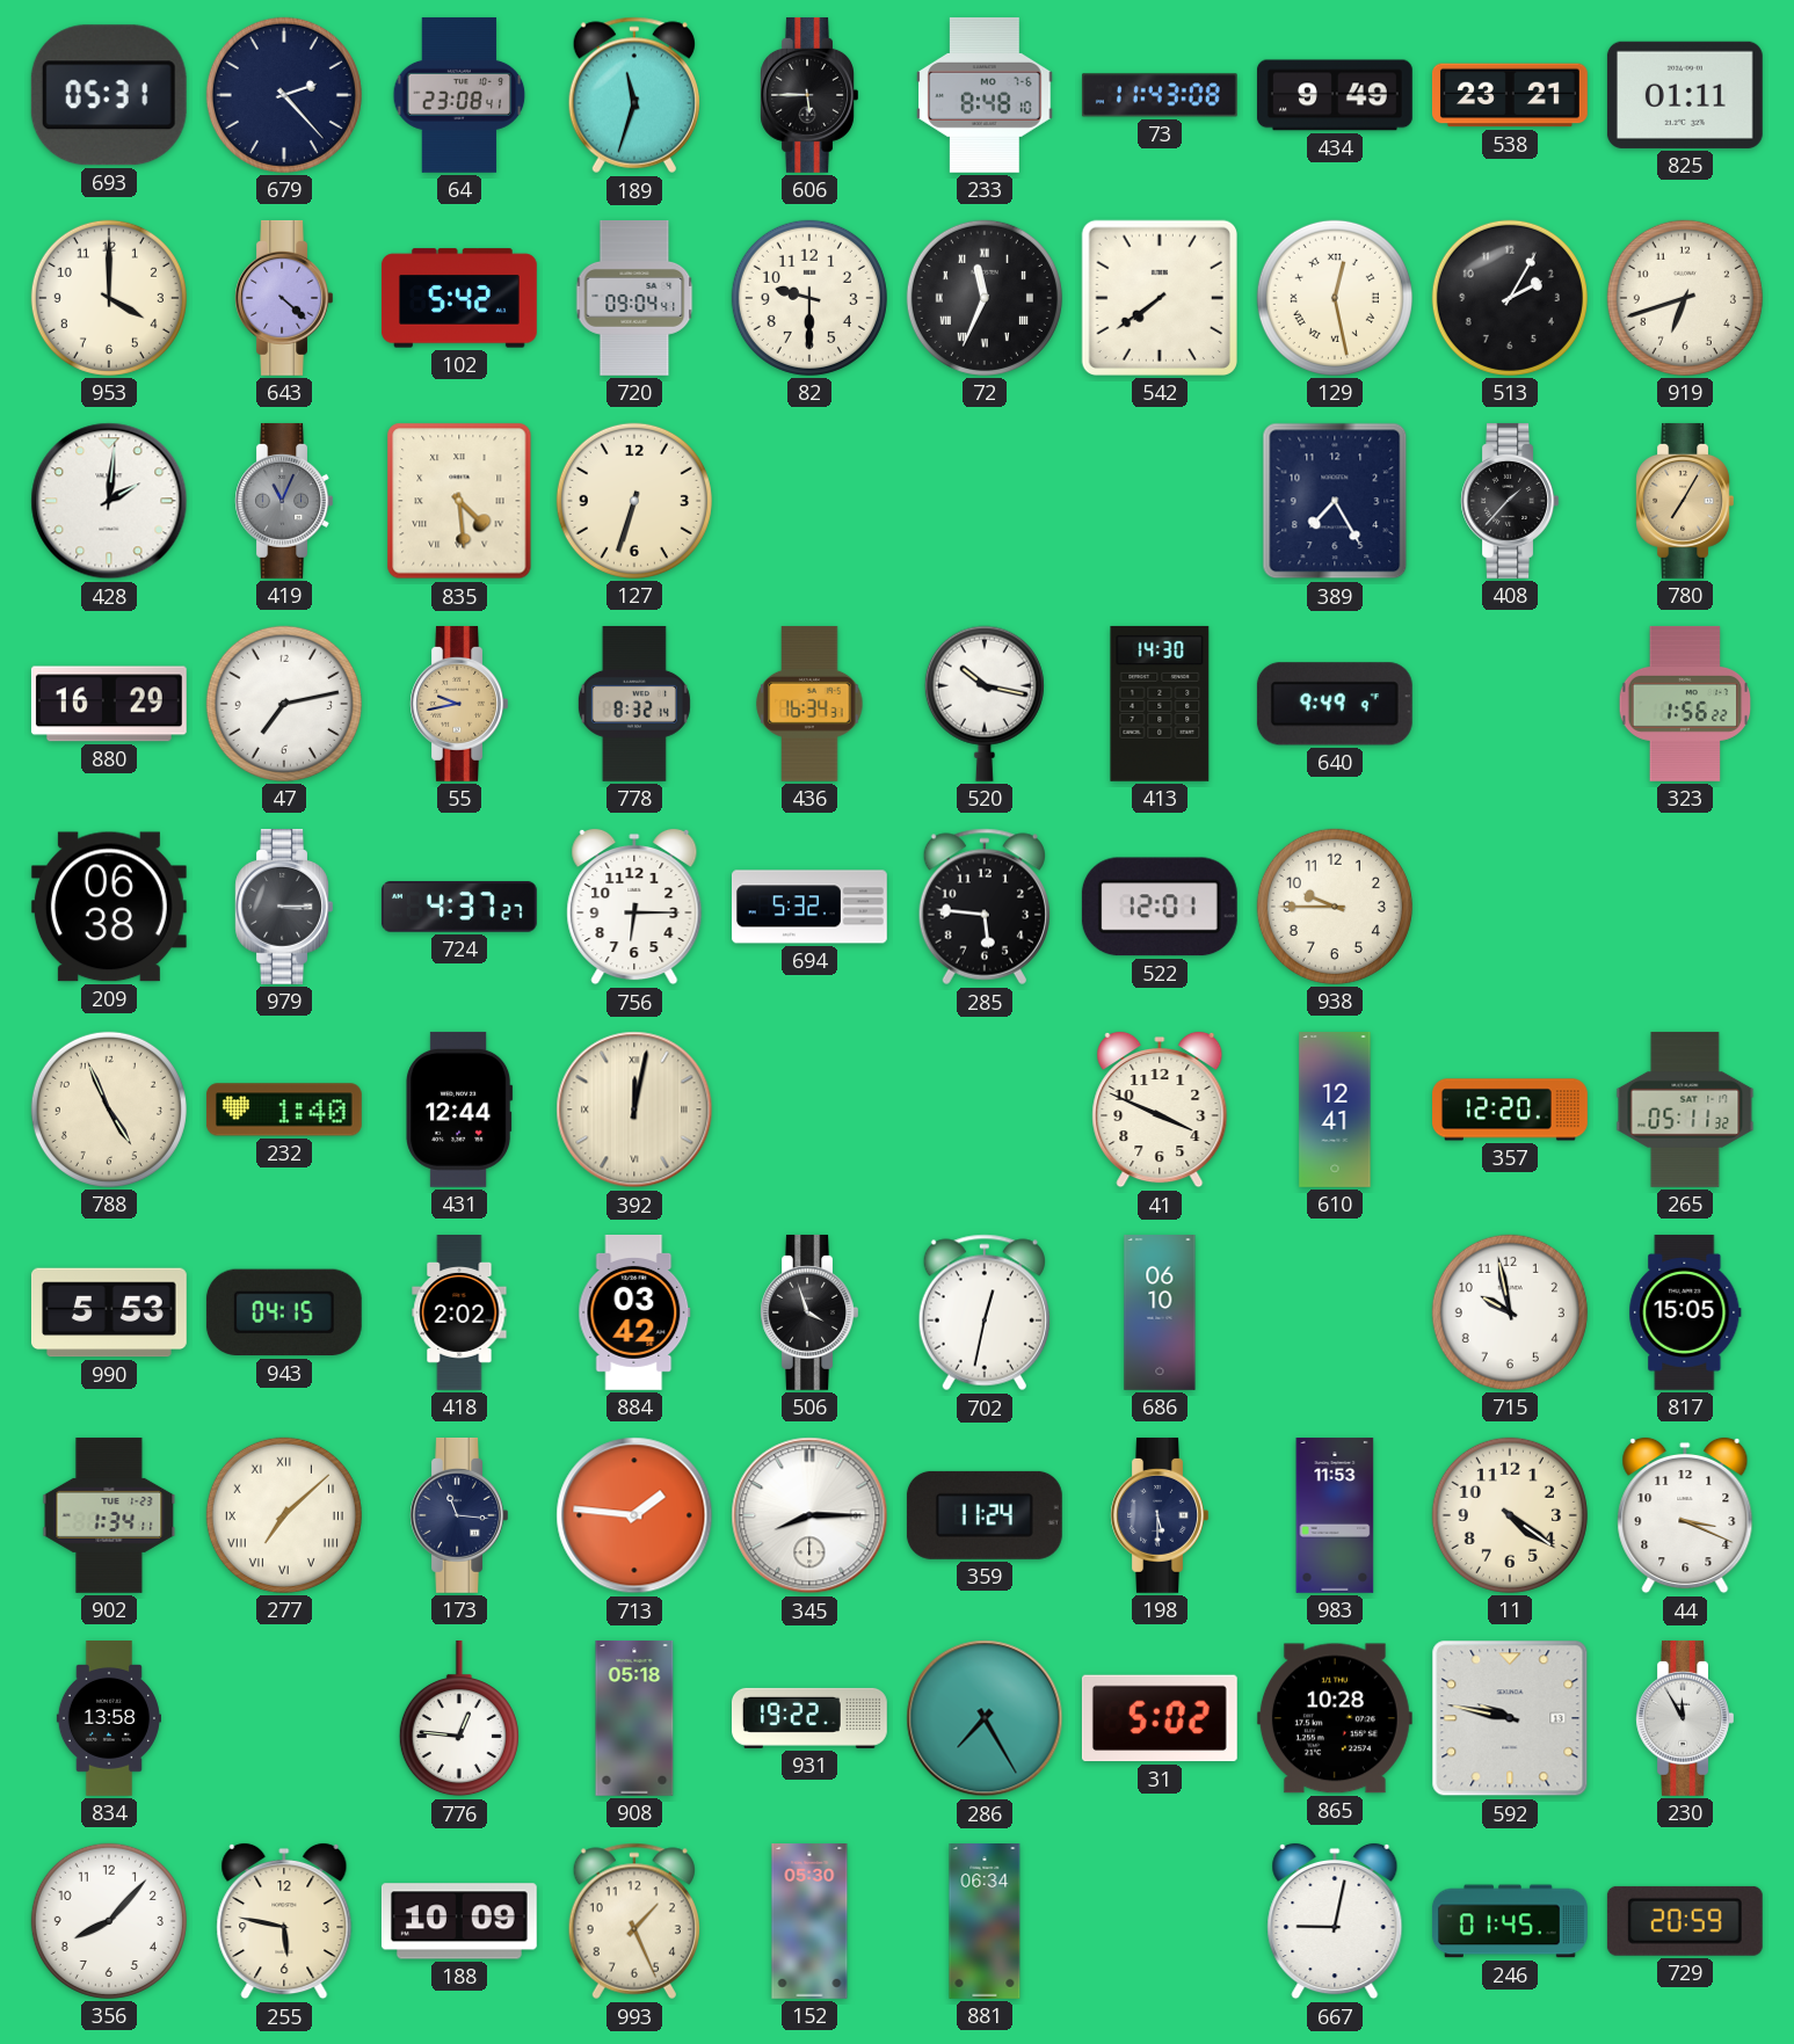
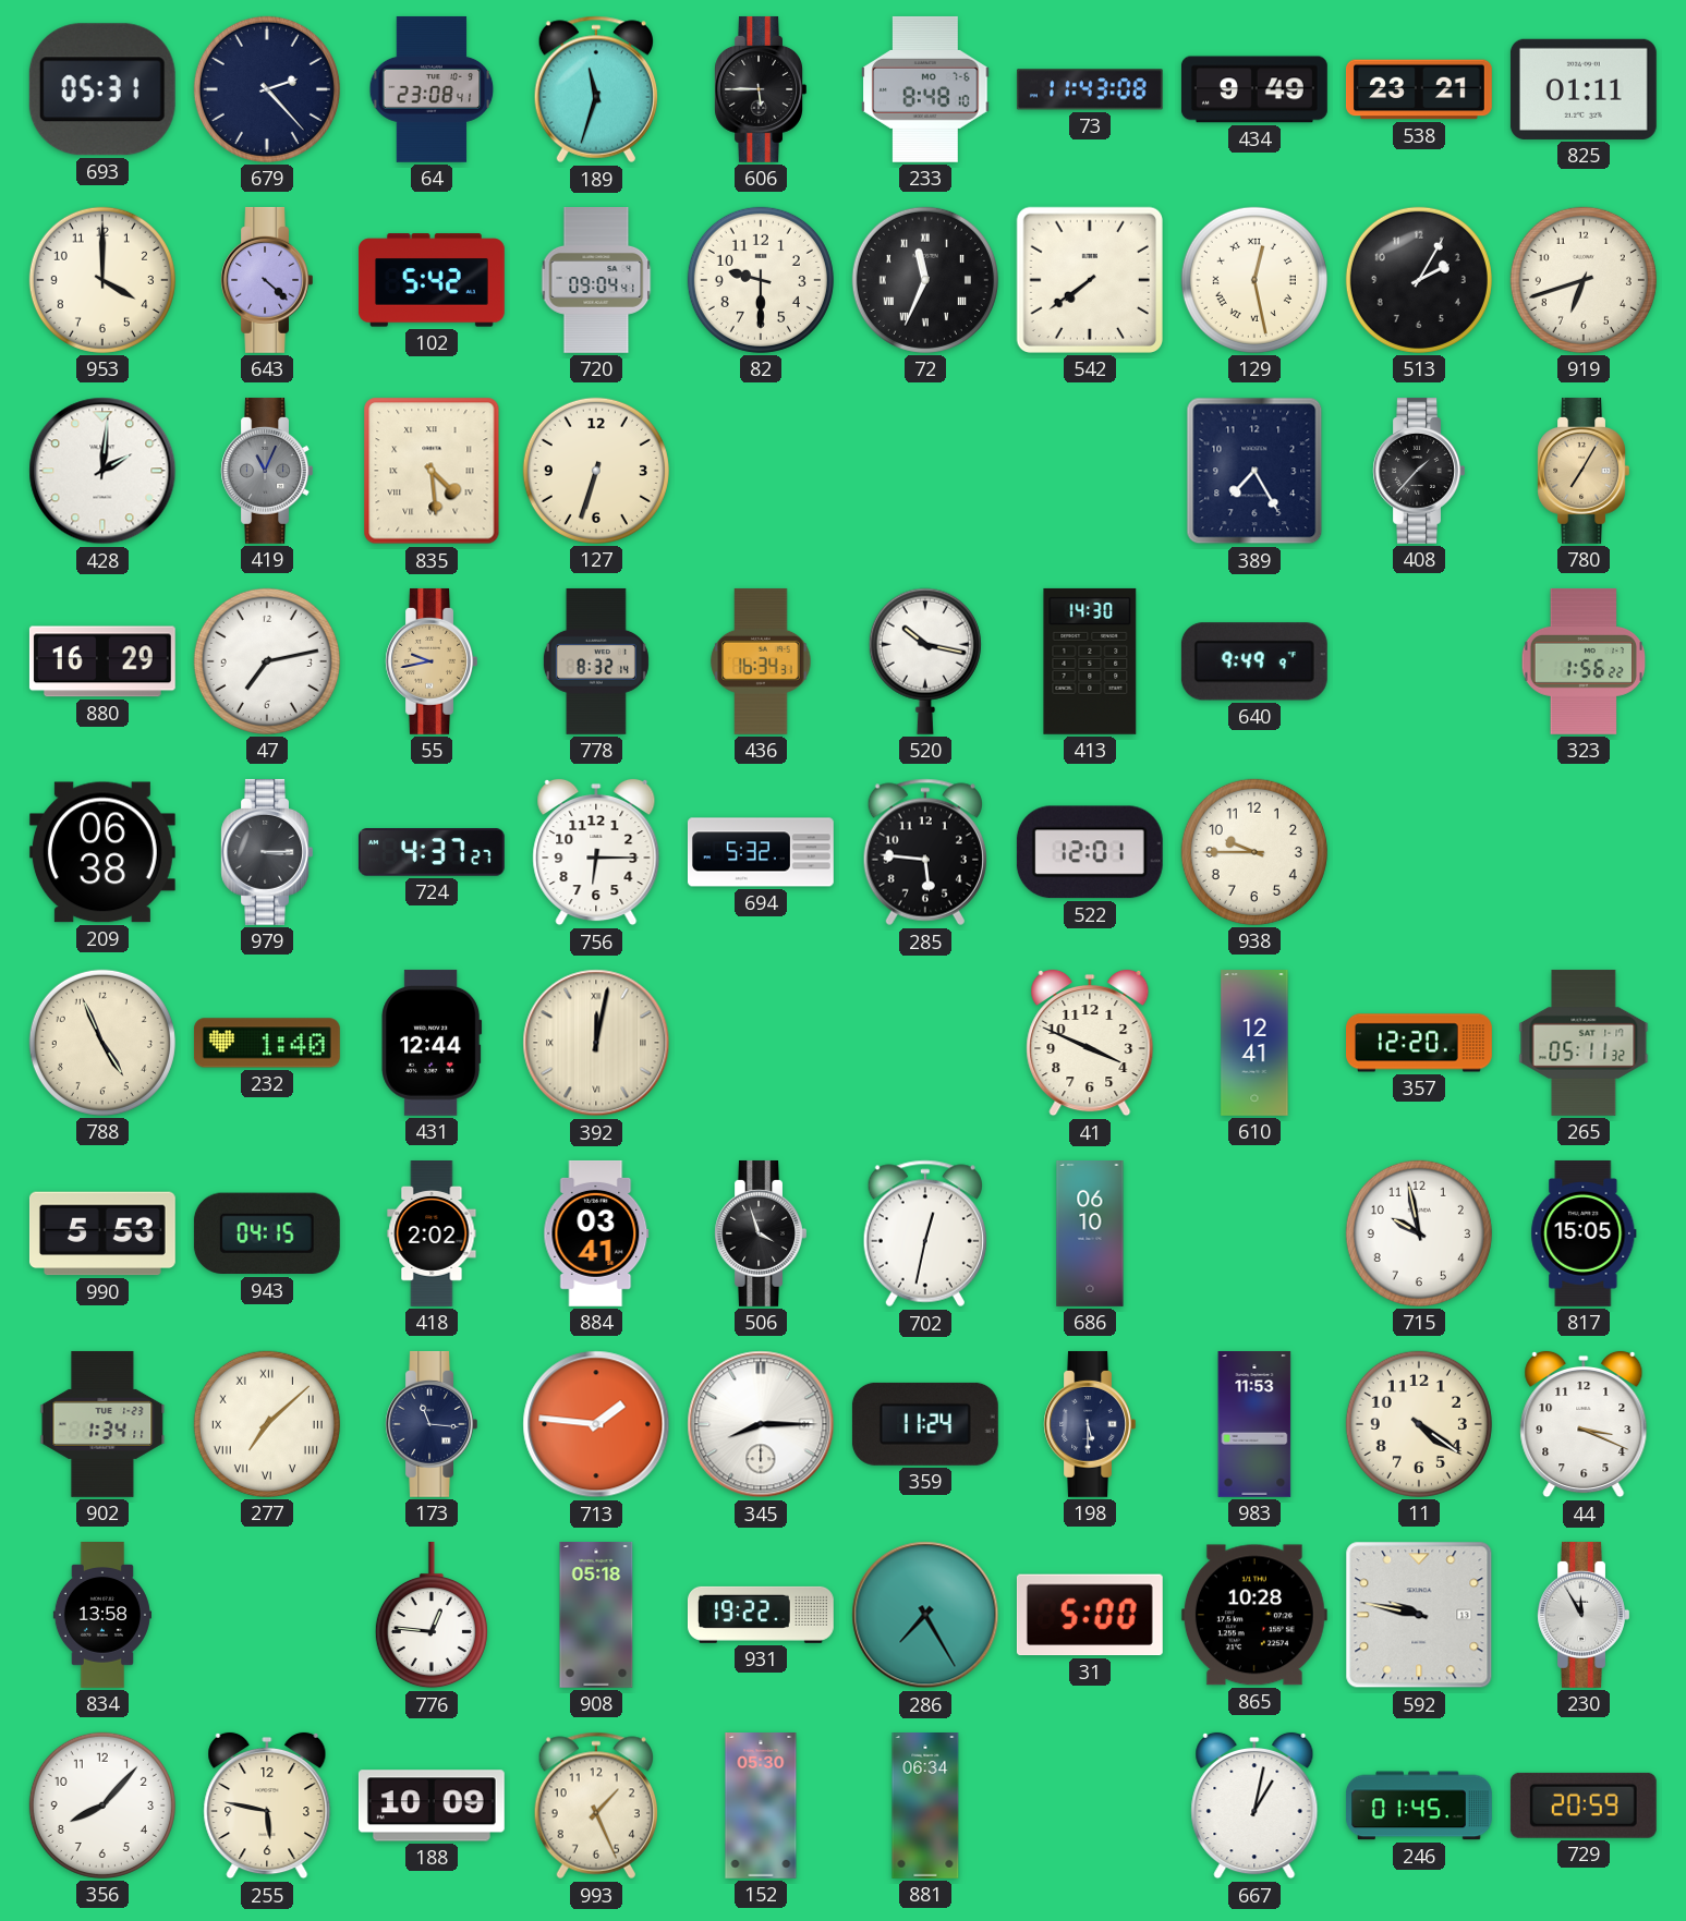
884: 03:42 -> 03:41
31: 5:02 -> 5:00
667: 9:02 -> 1:02
